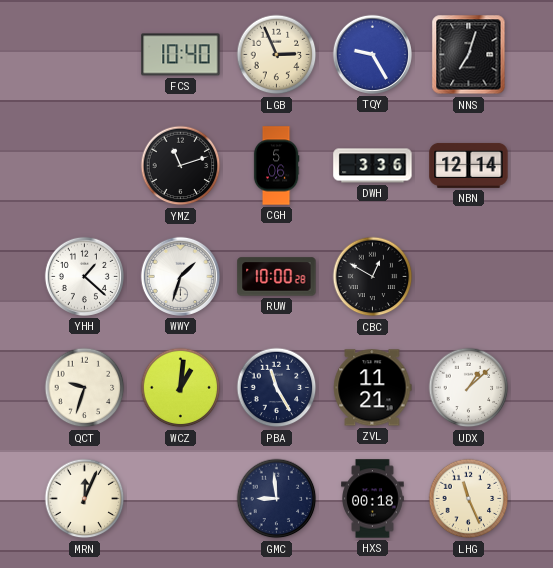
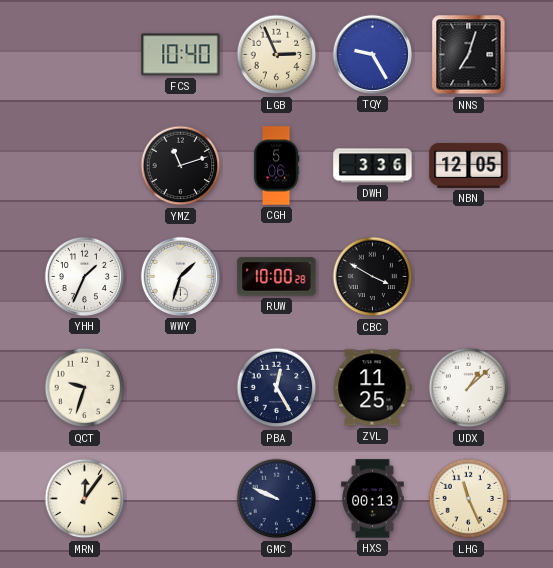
NBN: 12:14 -> 12:05
YHH: 1:22 -> 1:34
CBC: 12:50 -> 3:50
WCZ: 1:01 -> none
PBA: 11:25 -> 12:25
ZVL: 11:21 -> 11:25
MRN: 12:04 -> 12:06
GMC: 8:59 -> 9:49
HXS: 00:18 -> 00:13
